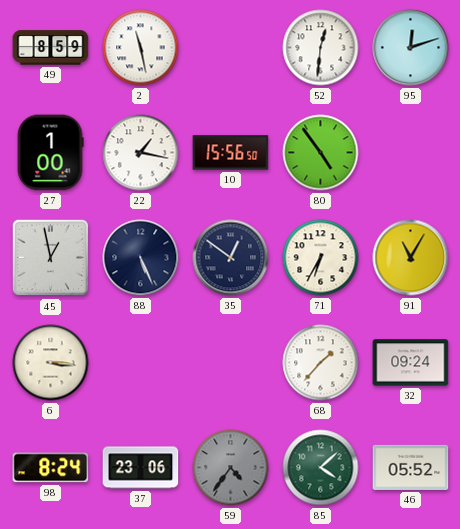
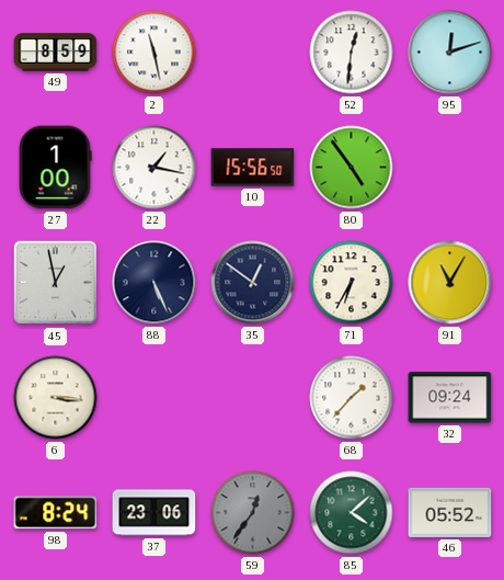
59: 4:36 -> 12:36
